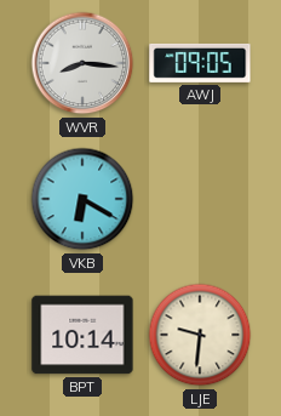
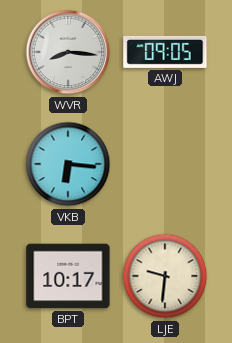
VKB: 6:20 -> 6:16
BPT: 10:14 -> 10:17
